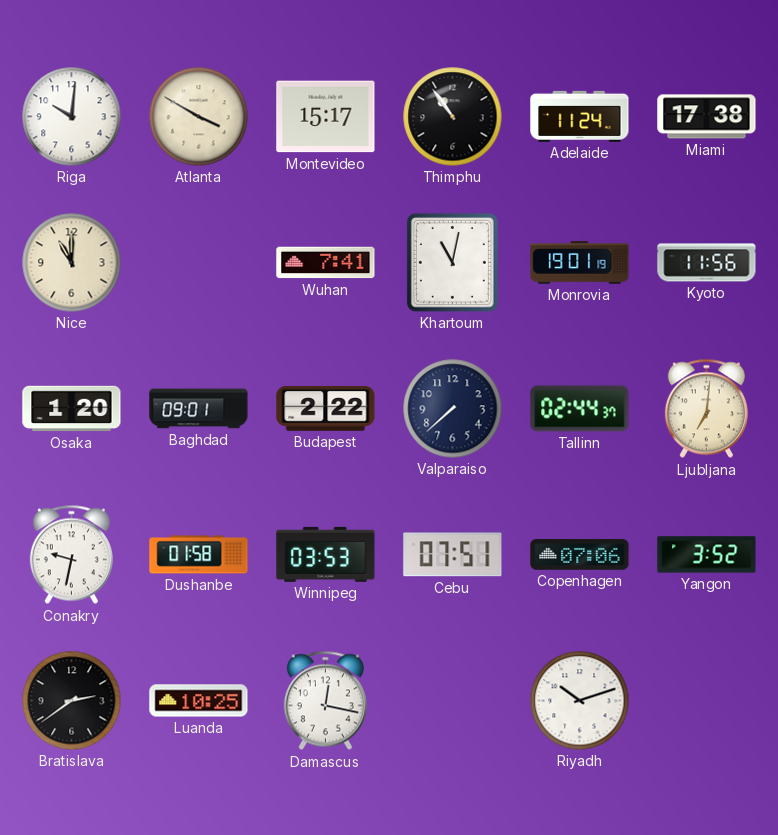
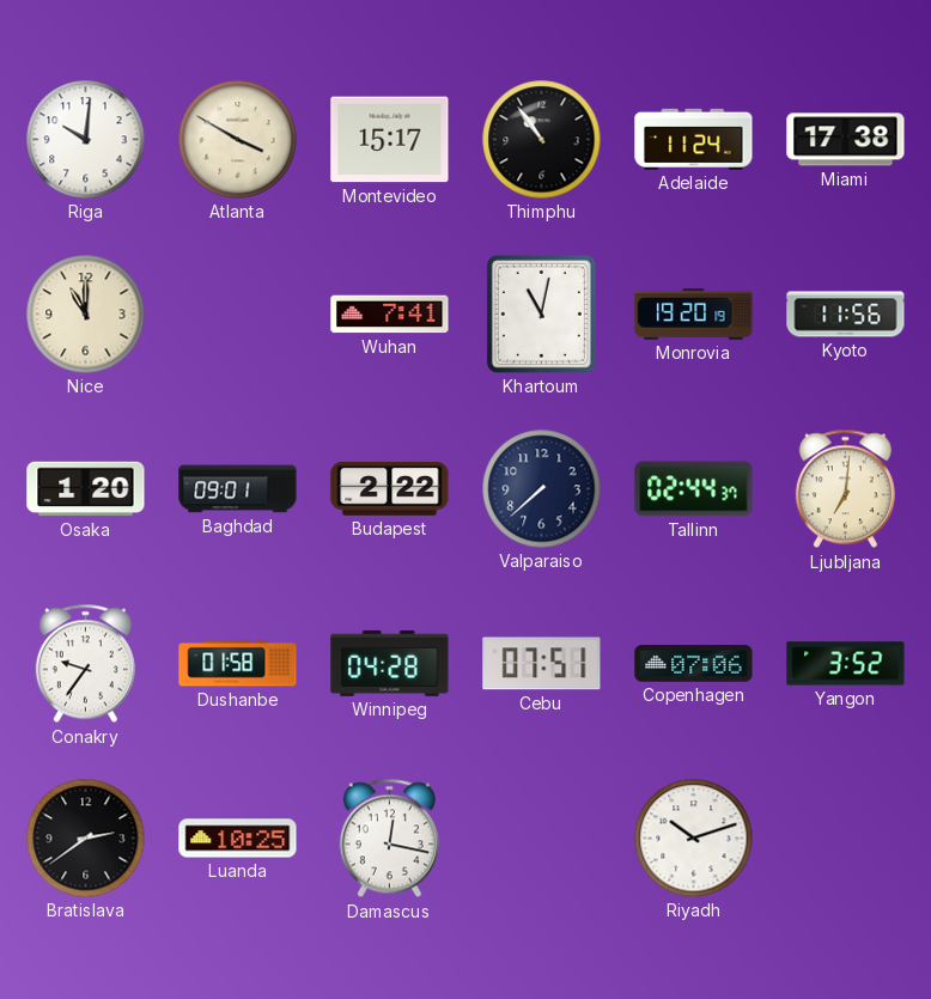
Monrovia: 19:01 -> 19:20
Conakry: 9:32 -> 9:36
Winnipeg: 03:53 -> 04:28
